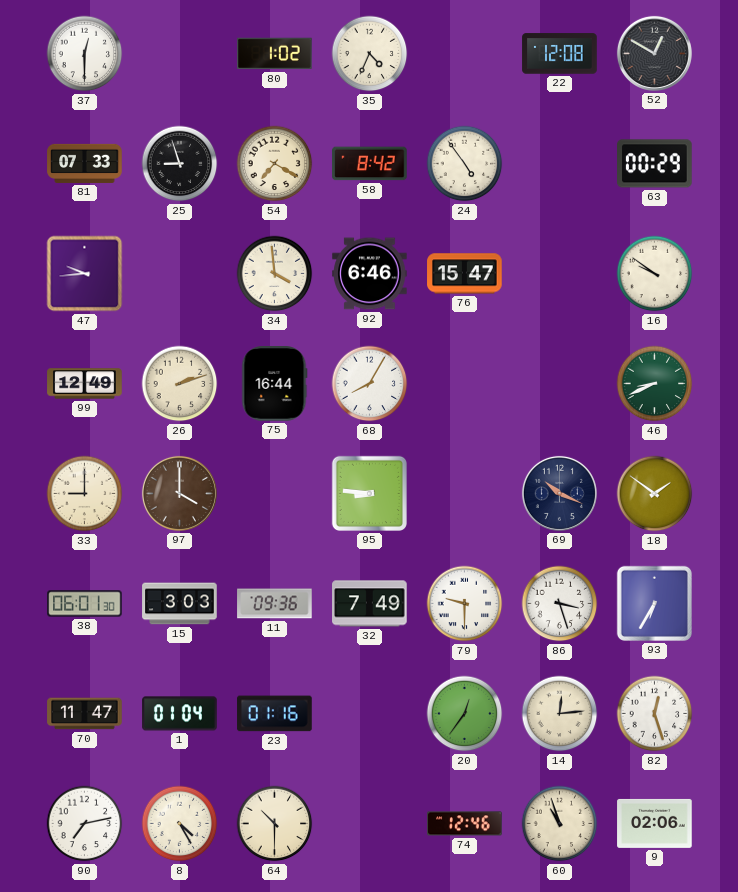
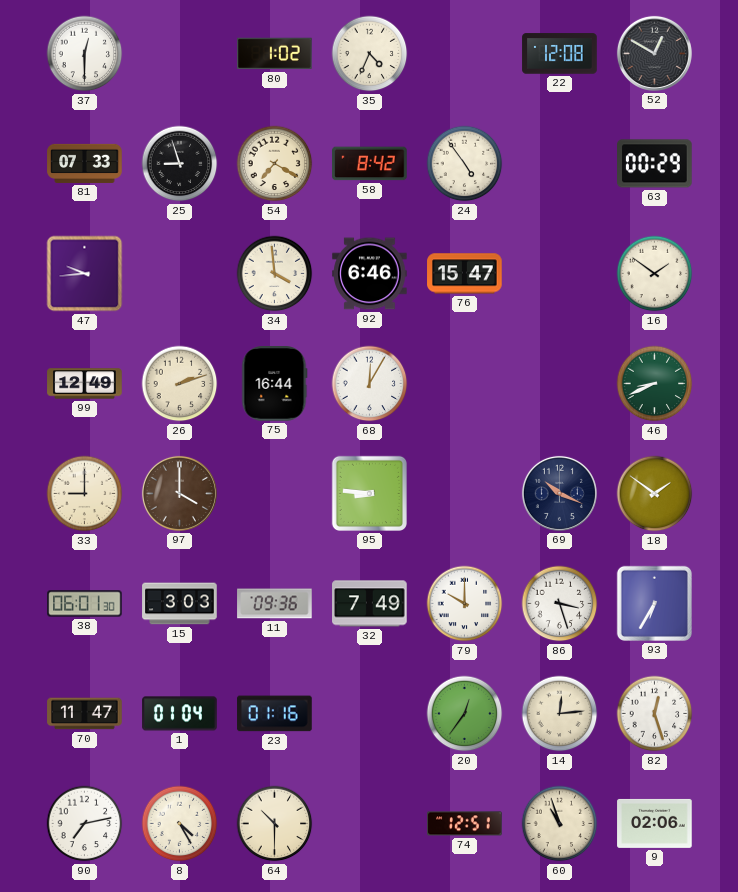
16: 9:51 -> 1:51
68: 8:05 -> 12:05
79: 9:30 -> 10:00
74: 12:46 -> 12:51
